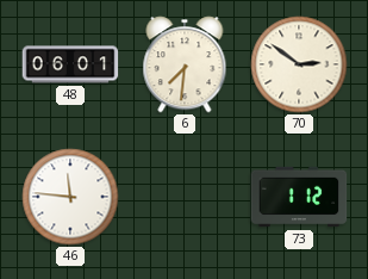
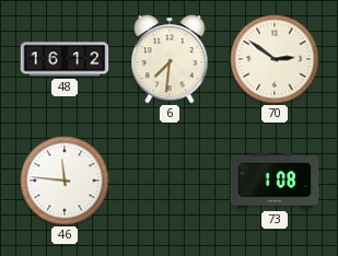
48: 06:01 -> 16:12
73: 1:12 -> 1:08
